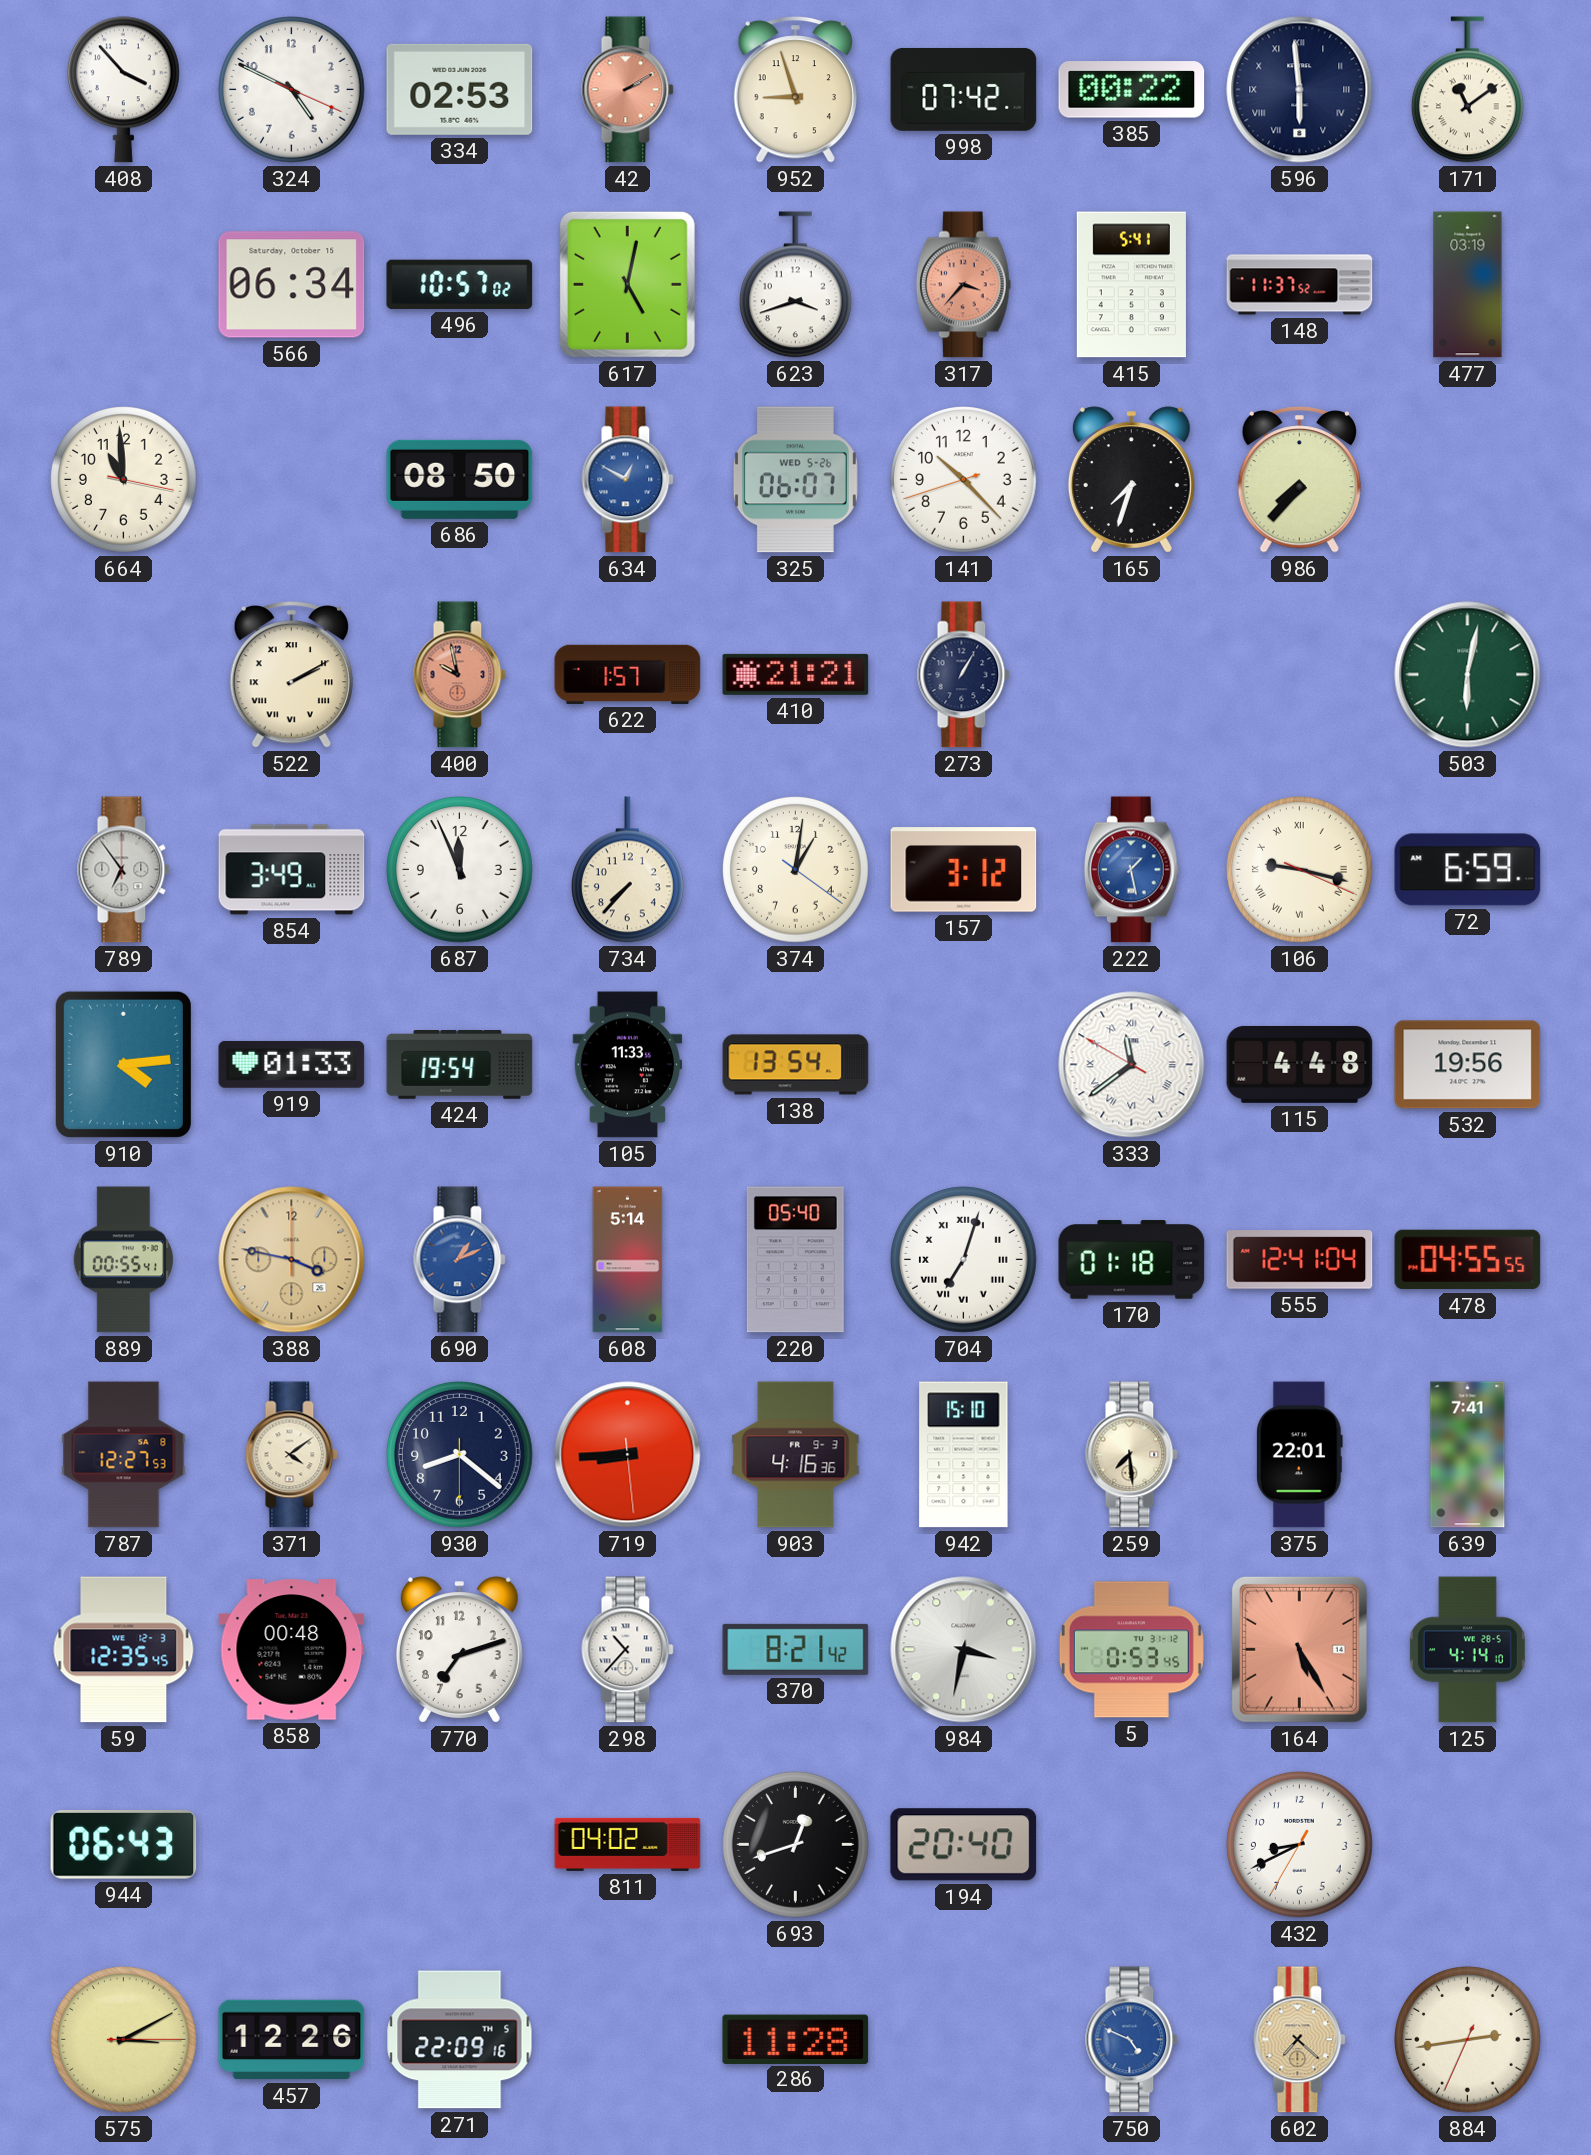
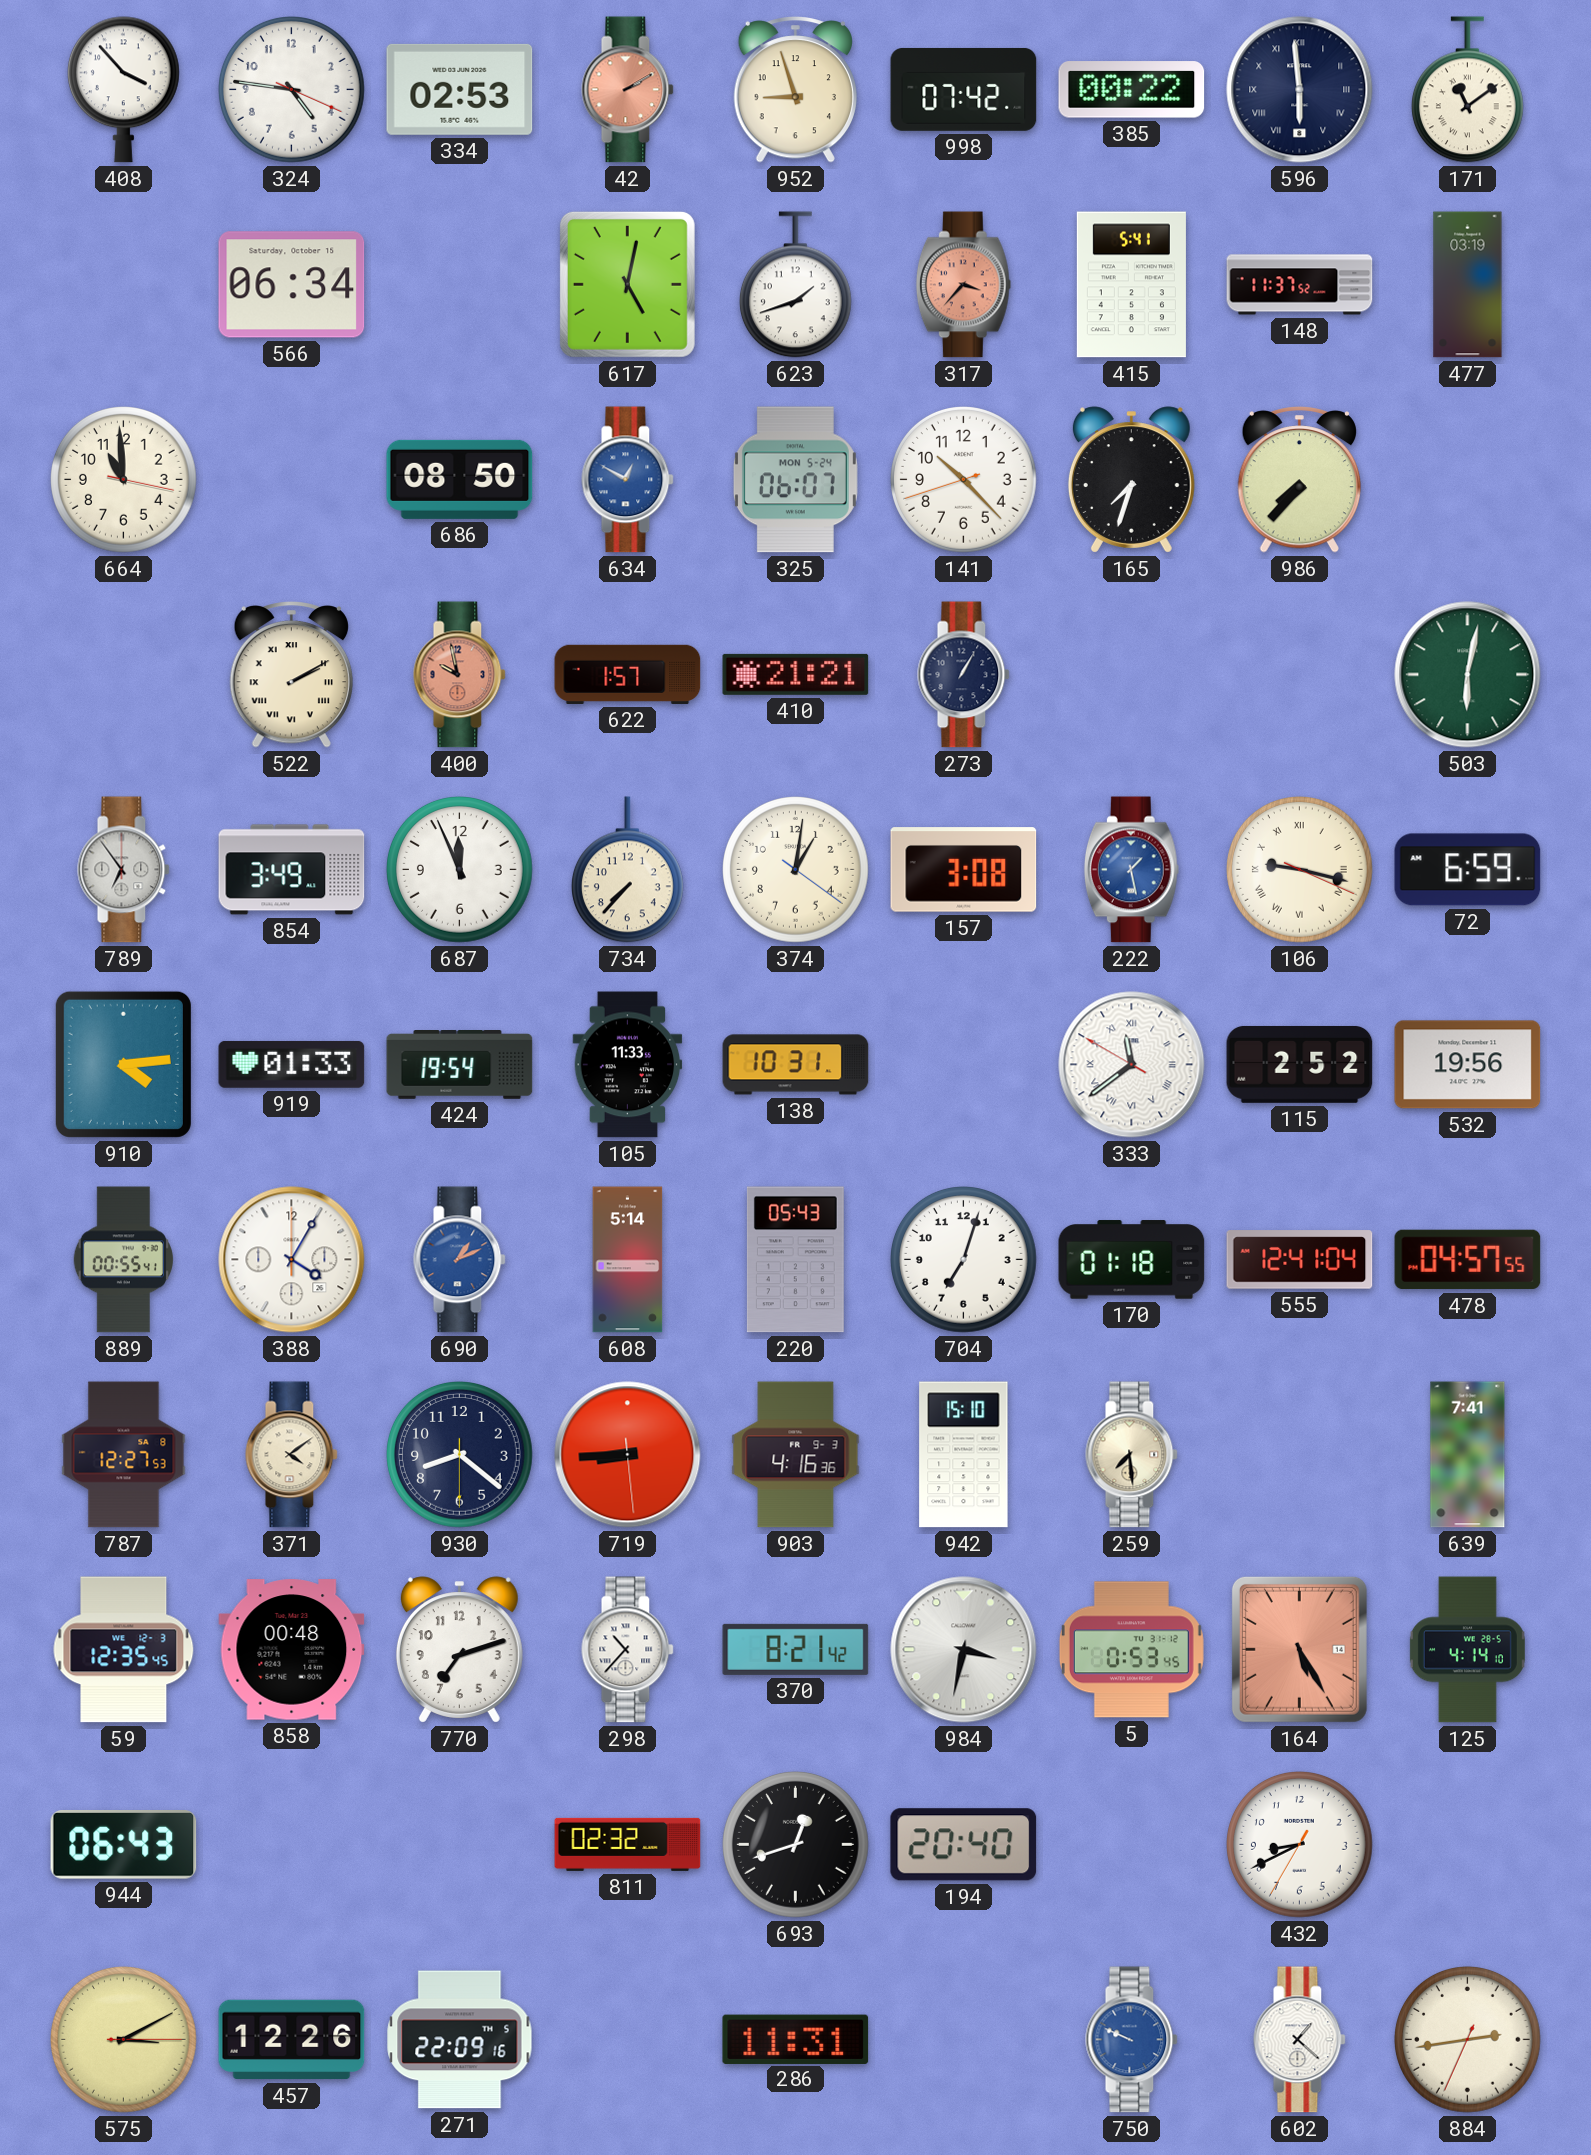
324: 4:49 -> 4:46
496: 10:57 -> none
623: 3:42 -> 1:42
325 date: WED 5-26 -> MON 5-24
157: 3:12 -> 3:08
138: 13:54 -> 10:31
115: 4:48 -> 2:52
388: 3:47 -> 4:05
388 dial: champagne -> white
220: 05:40 -> 05:43
704 numerals: Roman -> Arabic
478: 04:55 -> 04:57
375: 22:01 -> none
811: 04:02 -> 02:32
286: 11:28 -> 11:31
750: 4:49 -> 9:49
602: 7:22 -> 1:22
602 dial: champagne -> white
